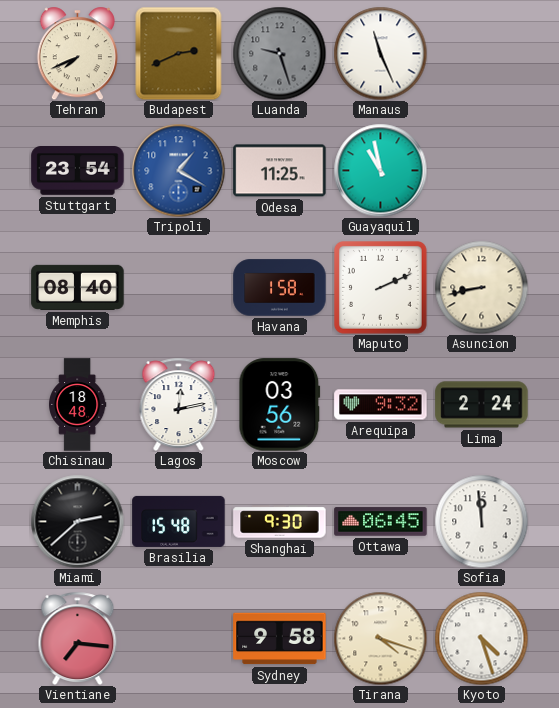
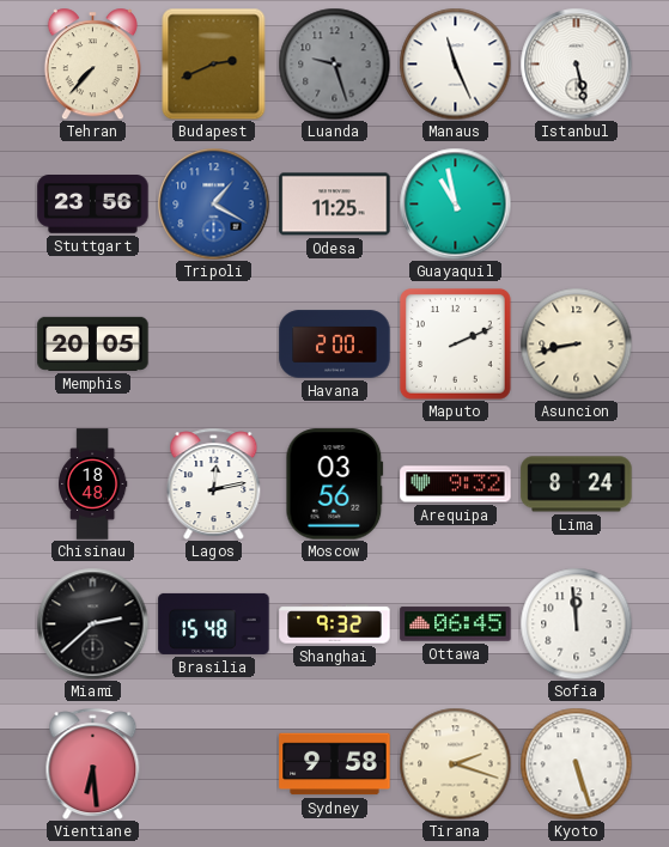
Tehran: 7:41 -> 7:37
Istanbul: none -> 5:28
Stuttgart: 23:54 -> 23:56
Memphis: 08:40 -> 20:05
Havana: 1:58 -> 2:00
Lima: 2:24 -> 8:24
Shanghai: 9:30 -> 9:32
Vientiane: 7:16 -> 6:29
Tirana: 4:18 -> 2:18
Kyoto: 4:27 -> 5:27
